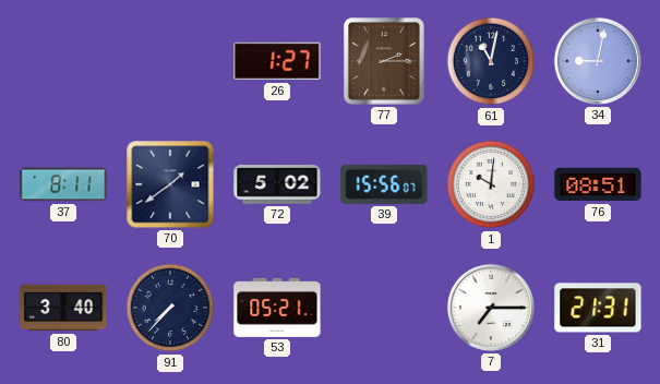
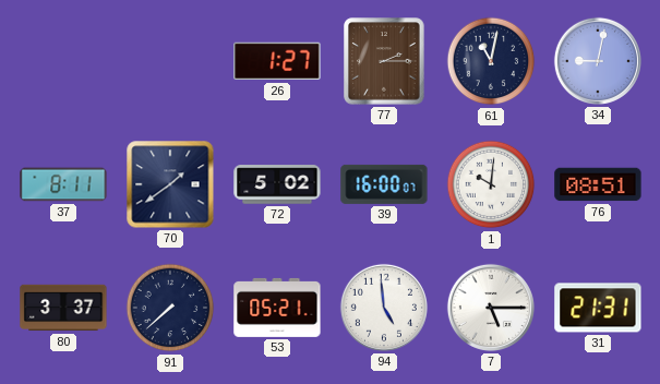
39: 15:56 -> 16:00
80: 3:40 -> 3:37
91: 7:37 -> 7:38
94: none -> 4:59
7: 7:15 -> 5:15
